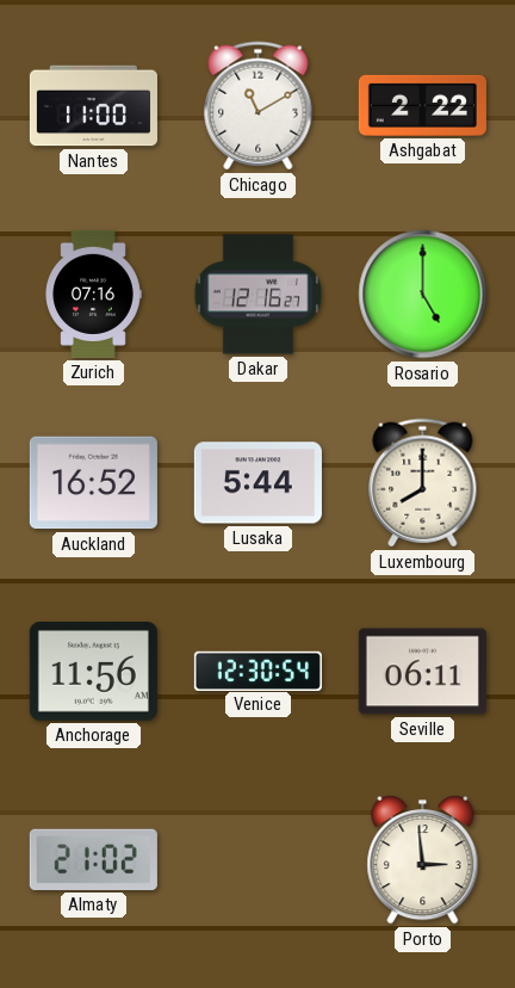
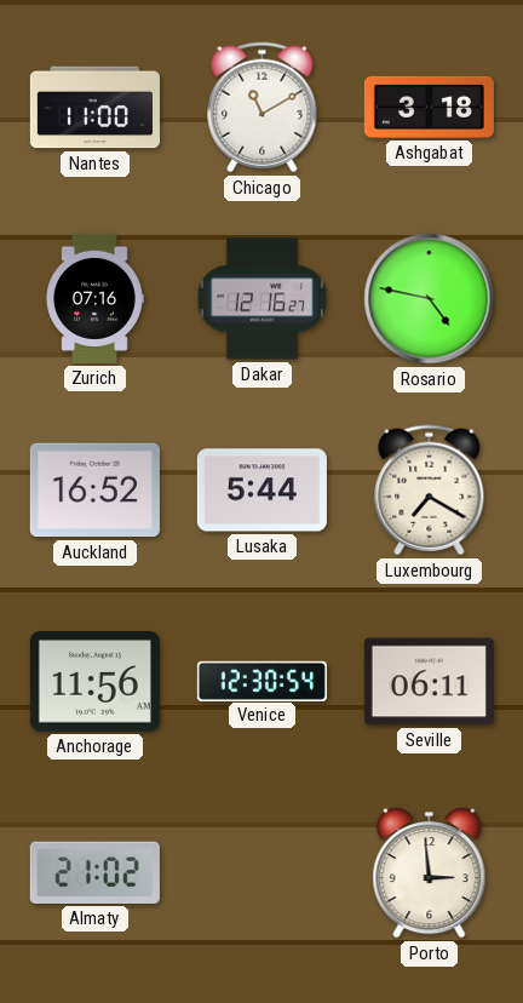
Ashgabat: 2:22 -> 3:18
Rosario: 5:00 -> 4:47
Luxembourg: 8:00 -> 7:20
